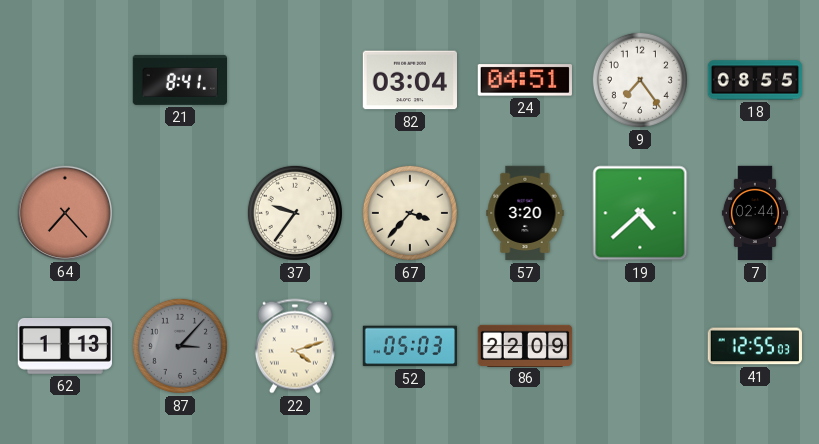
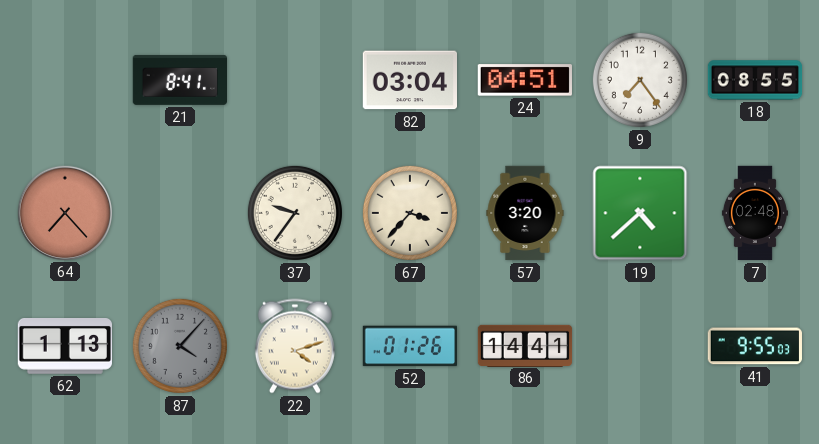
7: 02:44 -> 02:48
87: 3:07 -> 4:07
52: 05:03 -> 01:26
86: 22:09 -> 14:41
41: 12:55 -> 9:55
